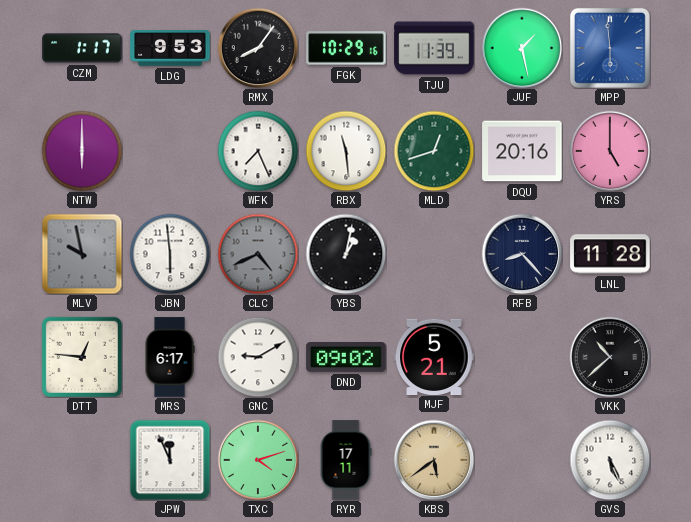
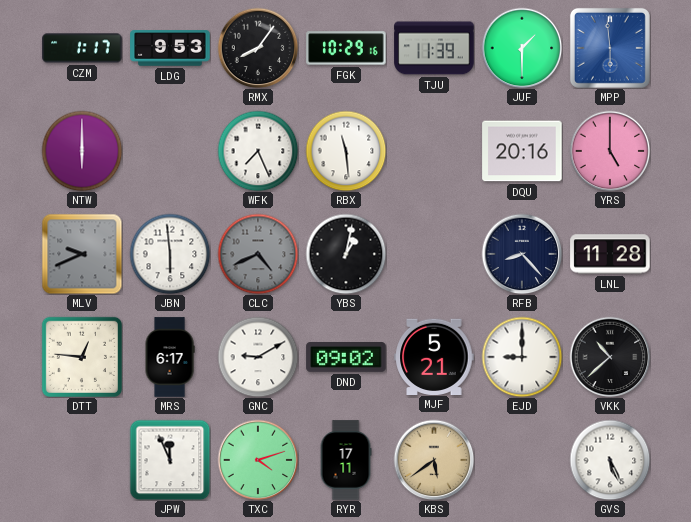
JUF: 1:28 -> 1:30
MLD: 12:42 -> none
MLV: 9:58 -> 9:41
EJD: none -> 9:00
